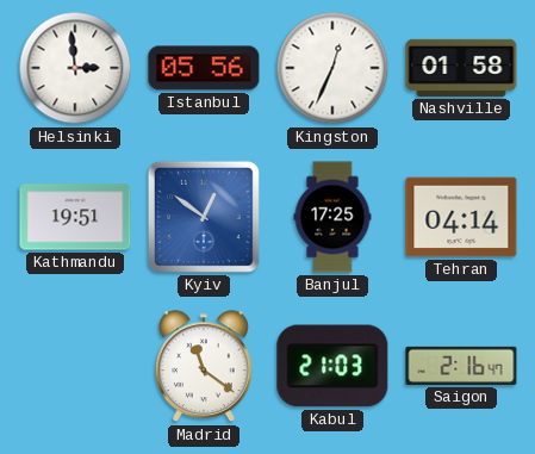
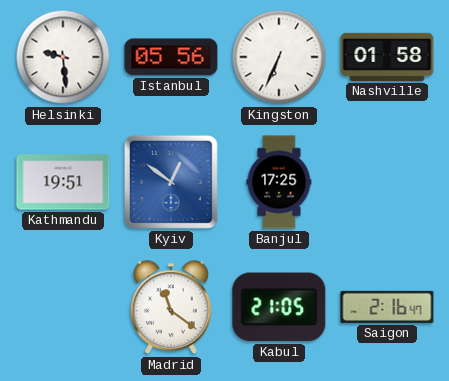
Helsinki: 2:59 -> 9:29
Kingston: 12:34 -> 6:34
Tehran: 04:14 -> none
Kabul: 21:03 -> 21:05
